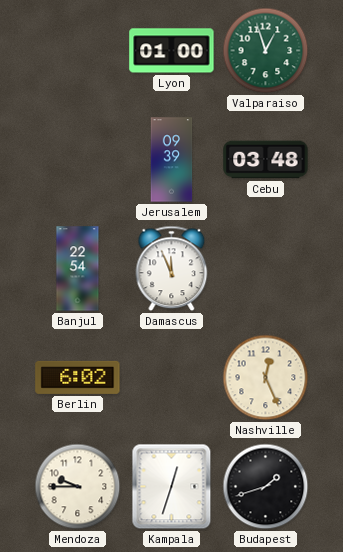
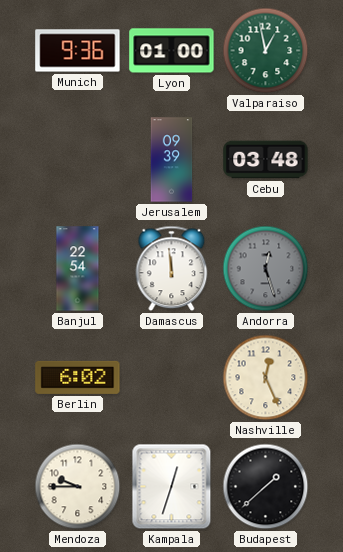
Munich: none -> 9:36
Valparaiso: 12:57 -> 12:58
Damascus: 11:56 -> 11:59
Andorra: none -> 12:27
Budapest: 1:42 -> 1:38
